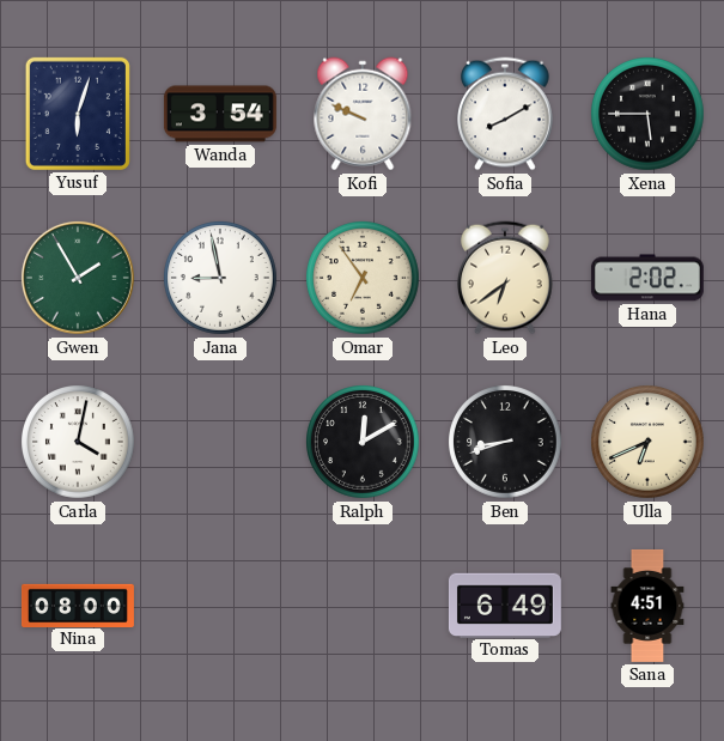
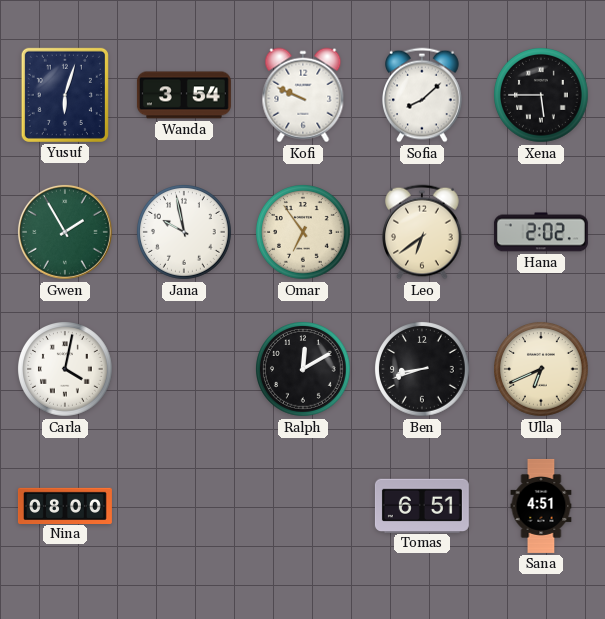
Sofia: 8:10 -> 8:08
Jana: 8:58 -> 9:58
Tomas: 6:49 -> 6:51
